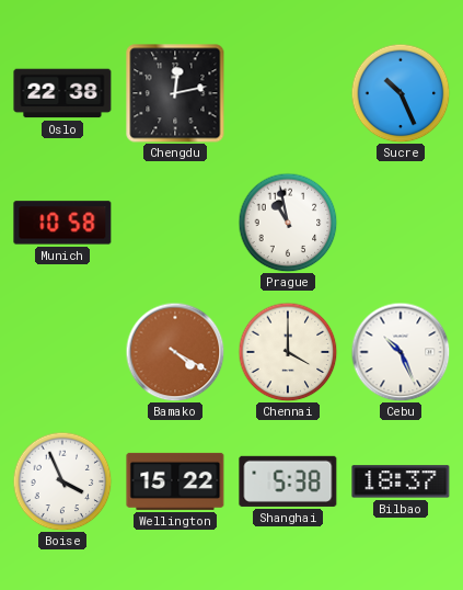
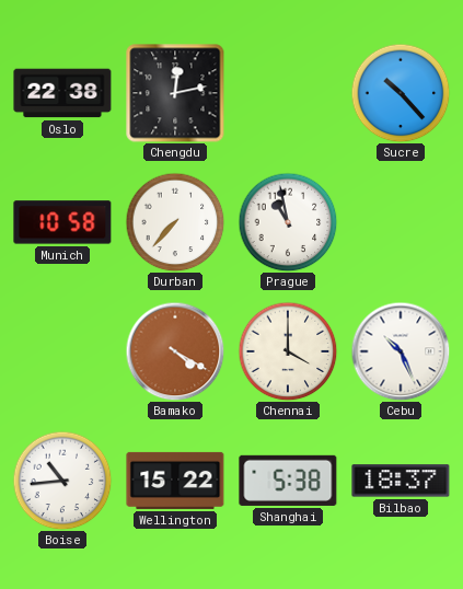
Sucre: 10:26 -> 10:23
Durban: none -> 7:37
Boise: 3:56 -> 10:44
